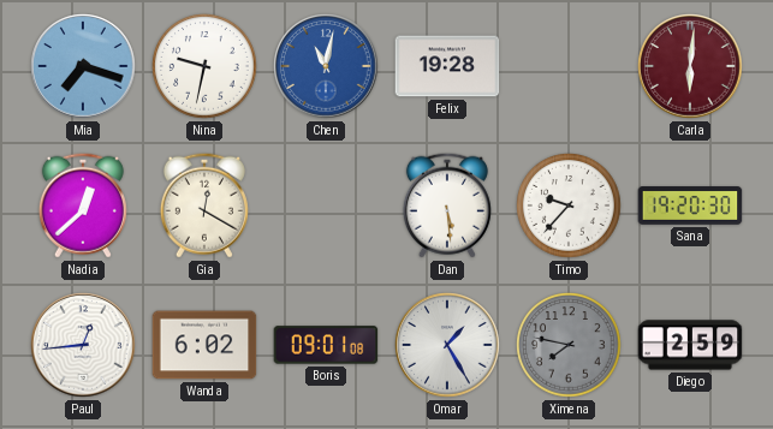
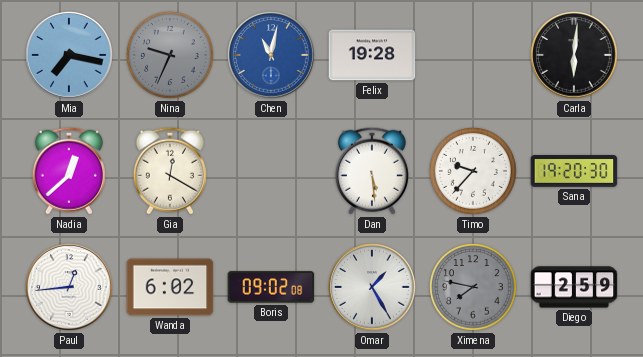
Mia: 7:18 -> 7:17
Nina: 9:32 -> 9:34
Nina dial: white -> grey
Carla dial: burgundy -> black
Boris: 09:01 -> 09:02
